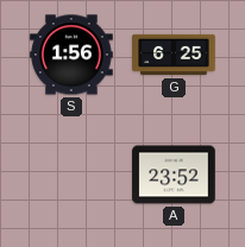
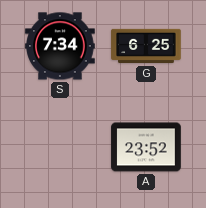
S: 1:56 -> 7:34
